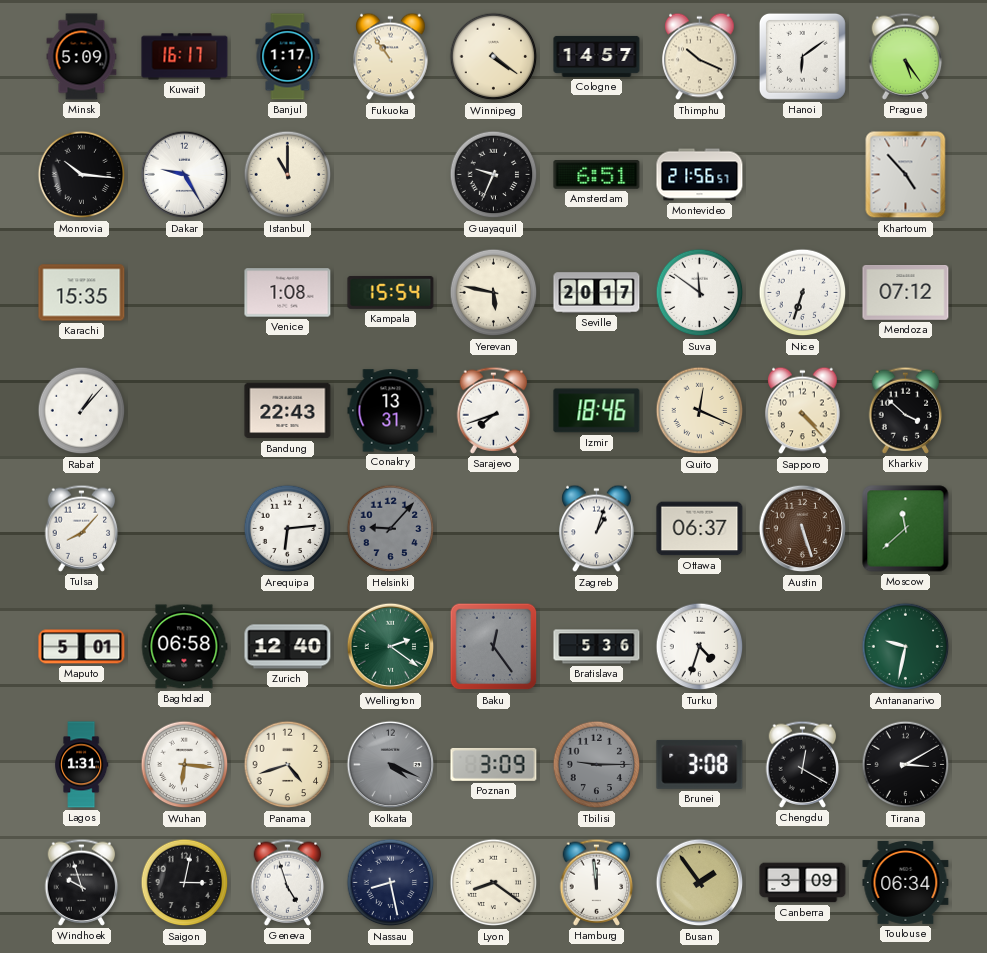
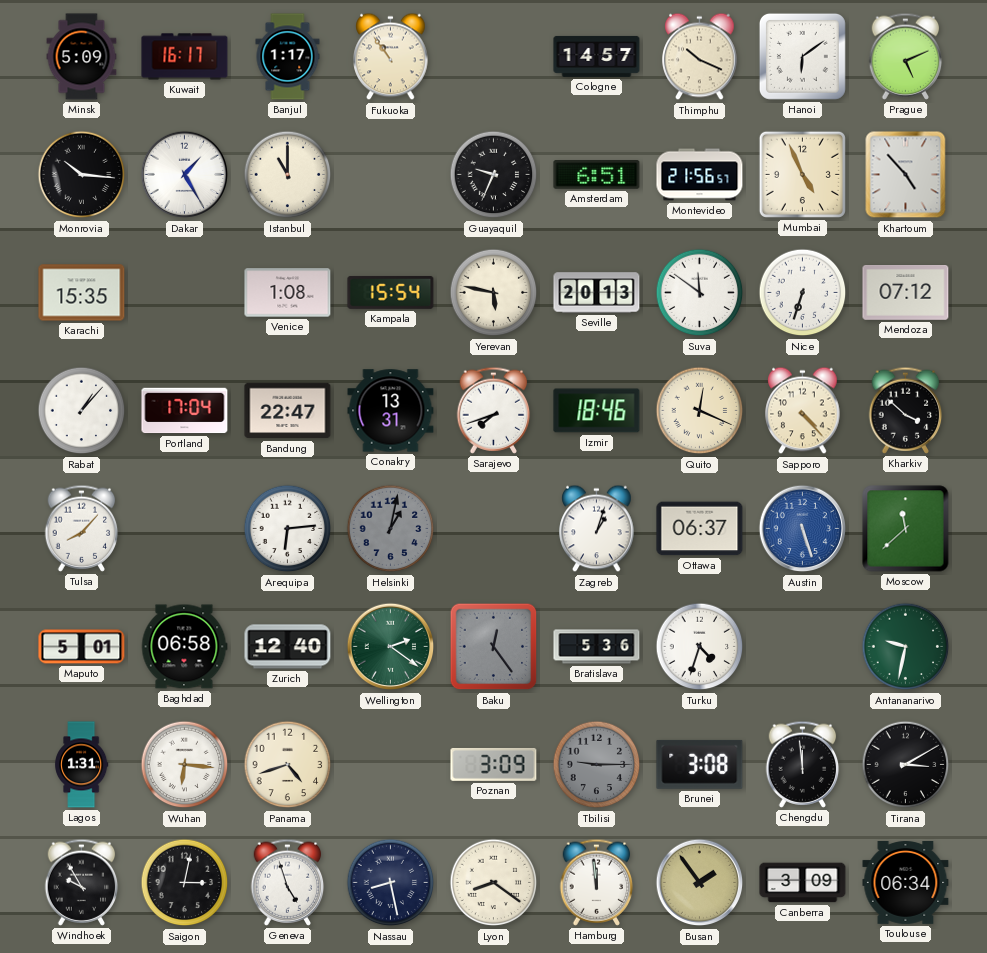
Winnipeg: 4:21 -> none
Prague: 5:24 -> 5:11
Dakar: 9:25 -> 1:25
Mumbai: none -> 4:56
Seville: 20:17 -> 20:13
Portland: none -> 17:04
Bandung: 22:43 -> 22:47
Helsinki: 9:07 -> 1:02
Austin dial: brown -> blue
Kolkata: 4:19 -> none
Chengdu: 12:20 -> 11:59
Windhoek: 9:57 -> 9:55
